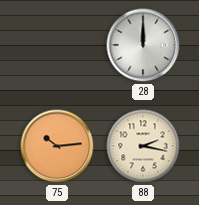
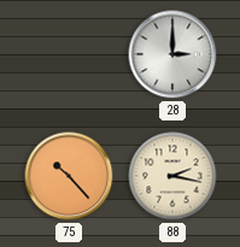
28: 12:00 -> 3:00
75: 10:14 -> 10:23
